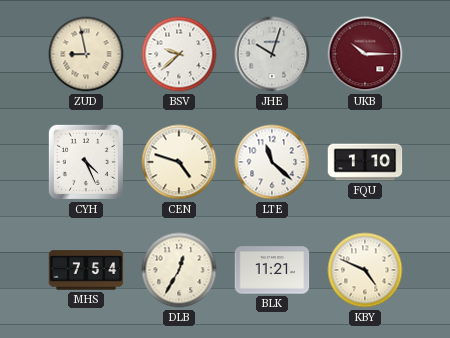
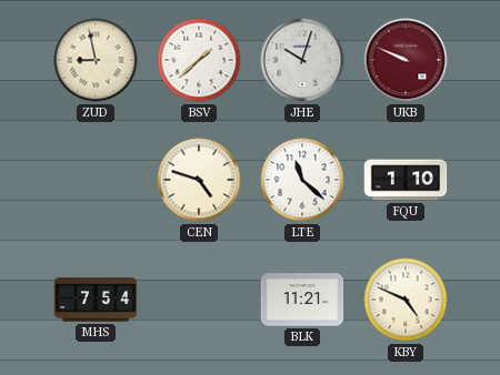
BSV: 9:38 -> 1:38
UKB: 10:15 -> 9:49
CYH: 4:26 -> none
DLB: 12:35 -> none
